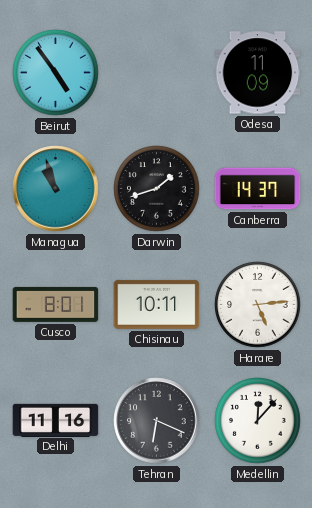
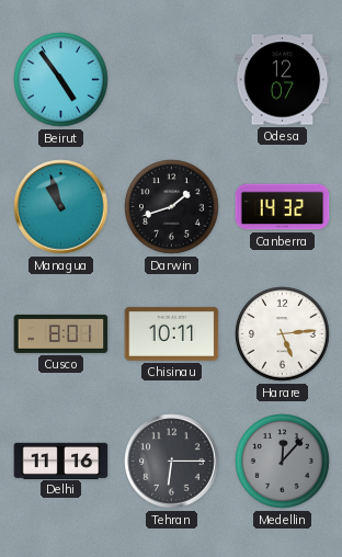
Odesa: 11:09 -> 12:07
Canberra: 14:37 -> 14:32
Tehran: 6:19 -> 6:15
Medellin dial: white -> grey
